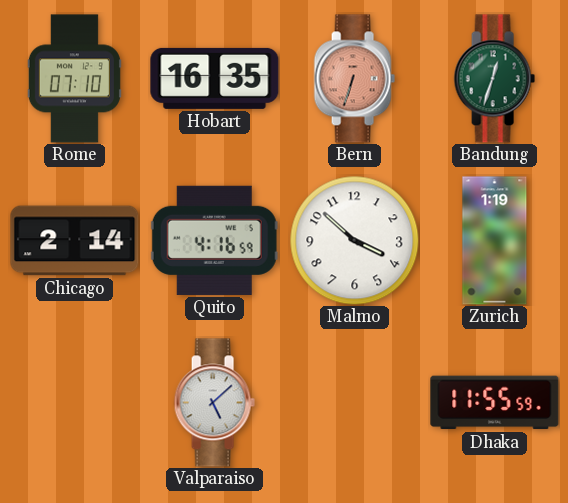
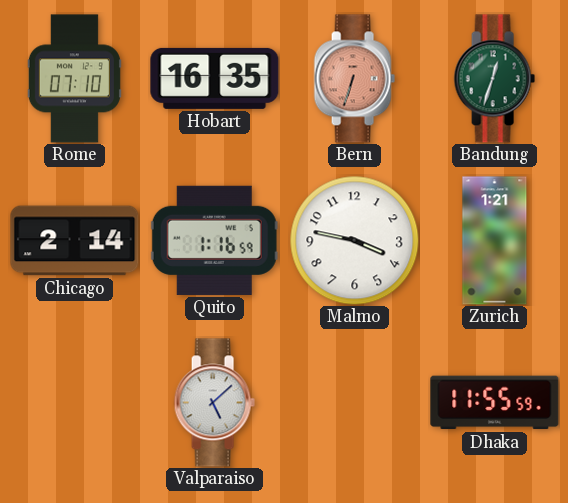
Quito: 4:16 -> 1:16
Malmo: 3:52 -> 3:47
Zurich: 1:19 -> 1:21
